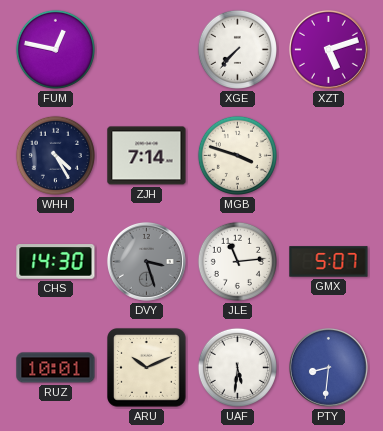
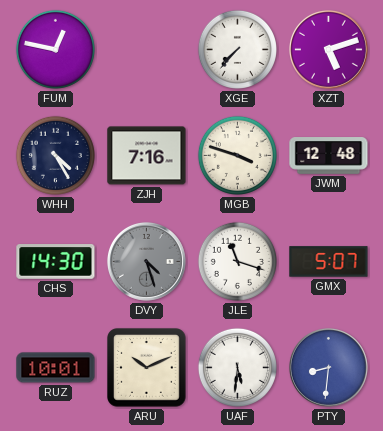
ZJH: 7:14 -> 7:16
JWM: none -> 12:48
DVY: 3:27 -> 4:27
JLE: 11:14 -> 11:18
